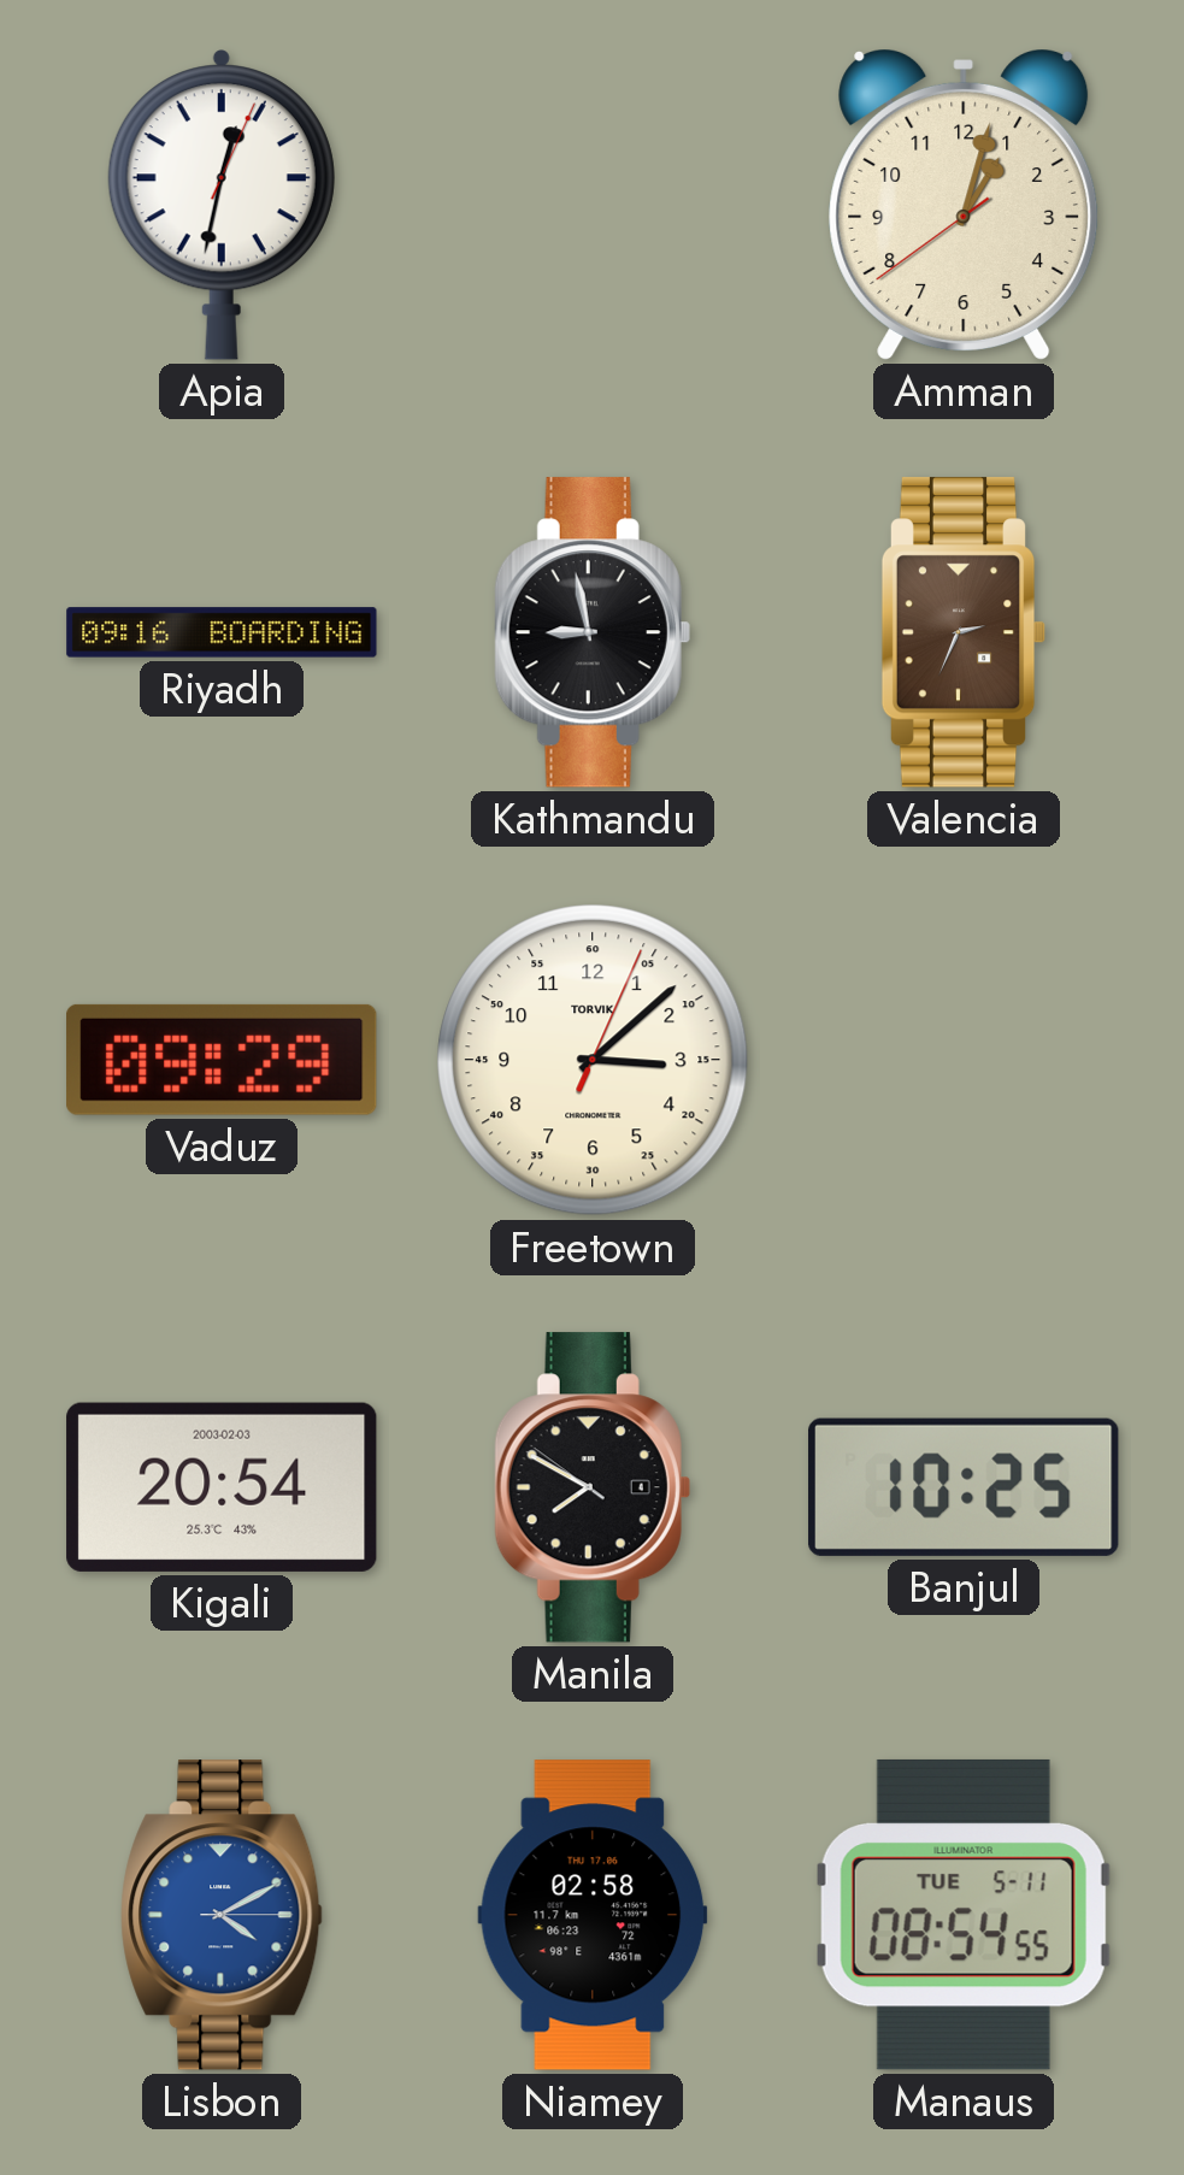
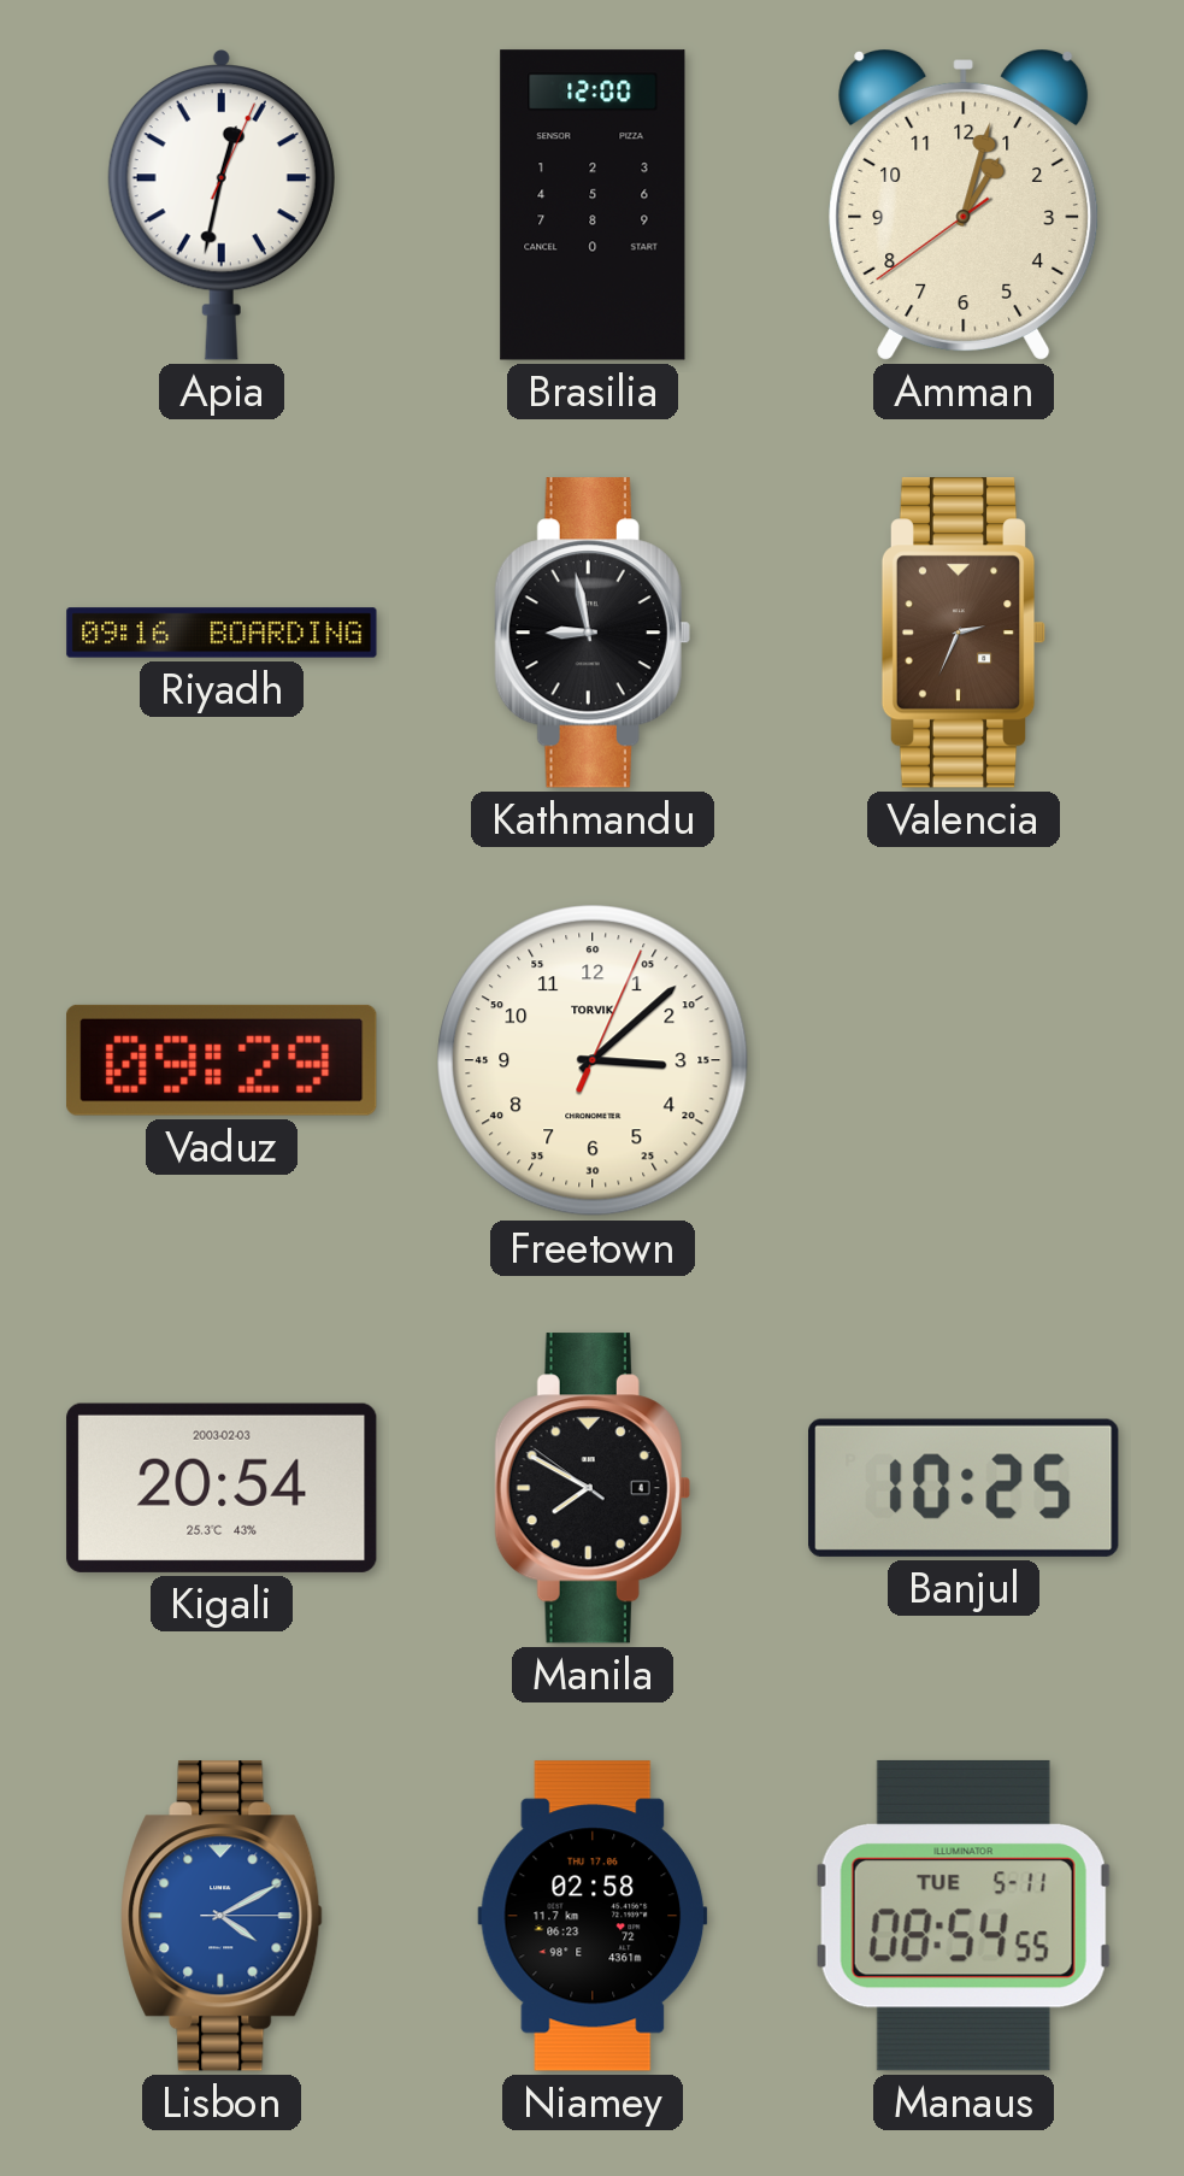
Brasilia: none -> 12:00
